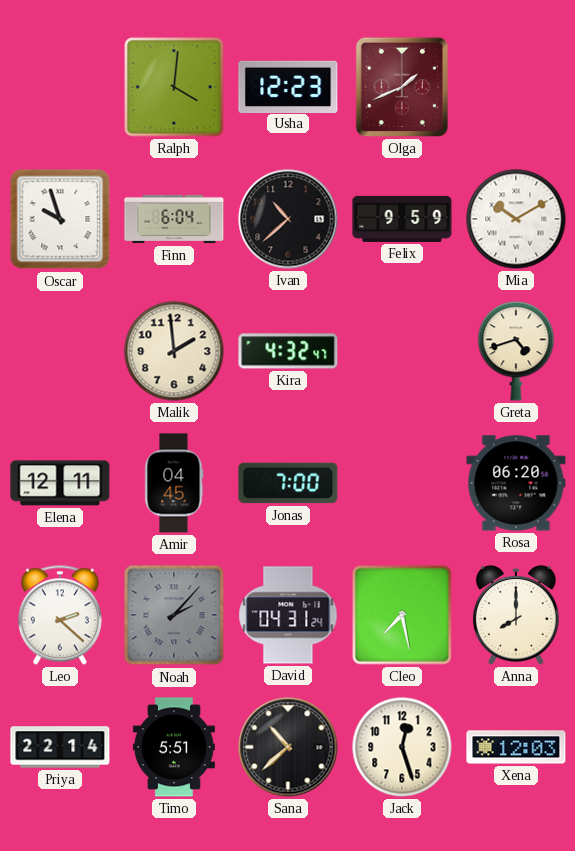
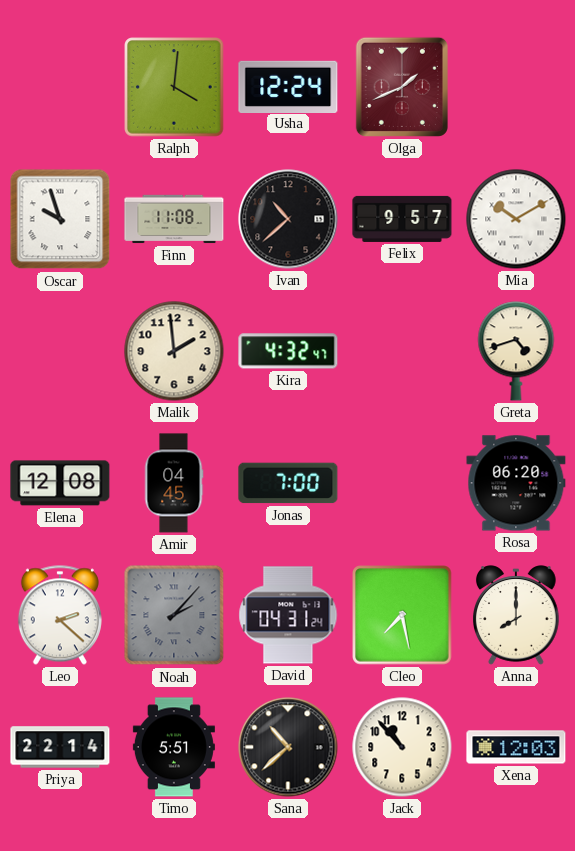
Usha: 12:23 -> 12:24
Finn: 6:04 -> 11:08
Felix: 9:59 -> 9:57
Elena: 12:11 -> 12:08
Jack: 12:27 -> 10:53
